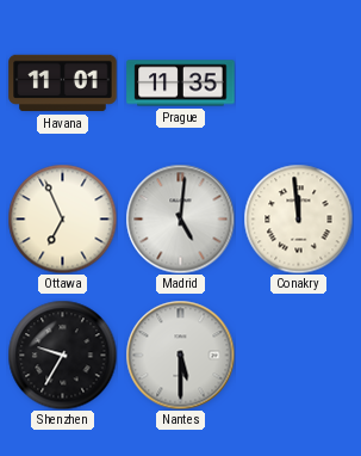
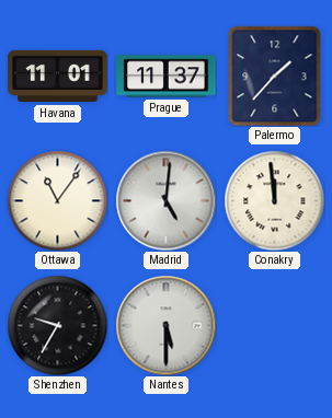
Prague: 11:35 -> 11:37
Palermo: none -> 1:37
Ottawa: 6:56 -> 11:06
